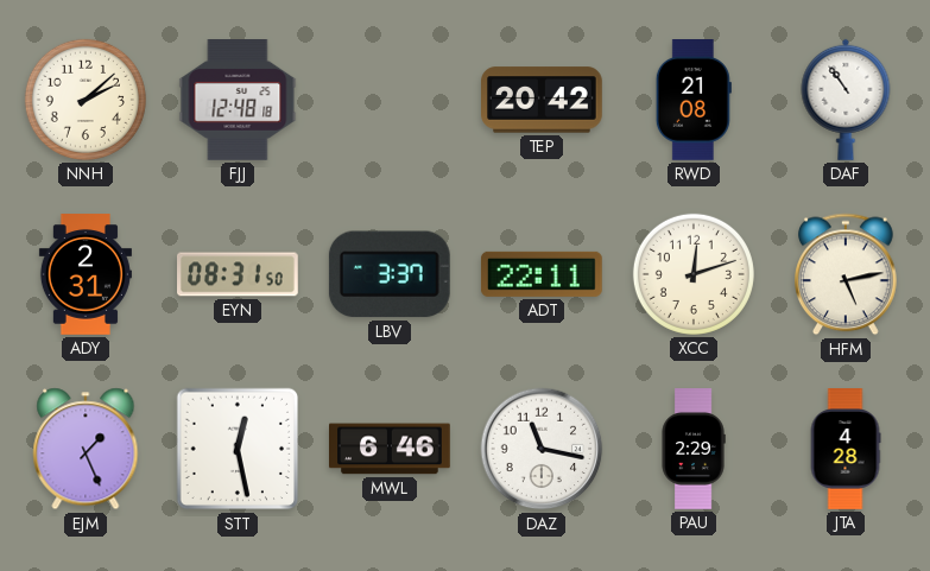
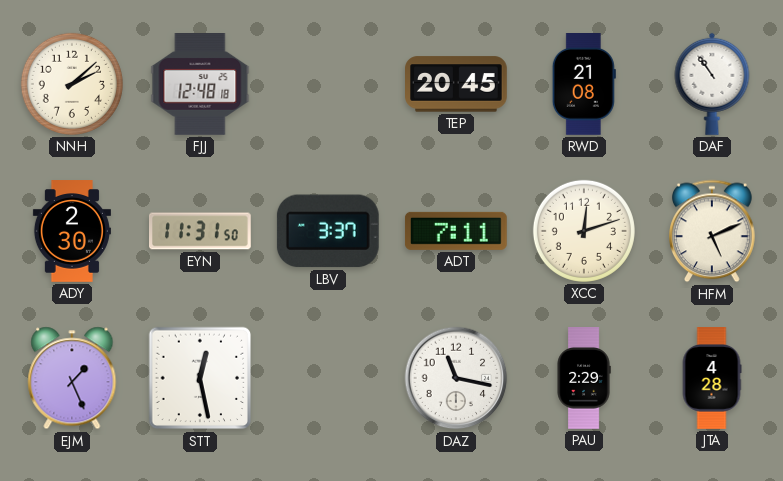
TEP: 20:42 -> 20:45
ADY: 2:31 -> 2:30
EYN: 08:31 -> 11:31
ADT: 22:11 -> 7:11
HFM: 5:13 -> 5:11
MWL: 6:46 -> none
